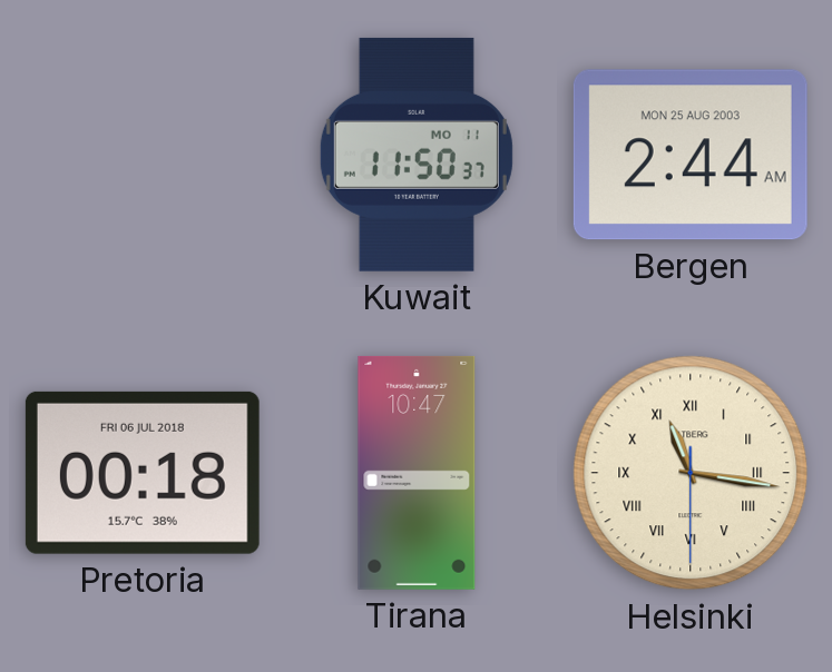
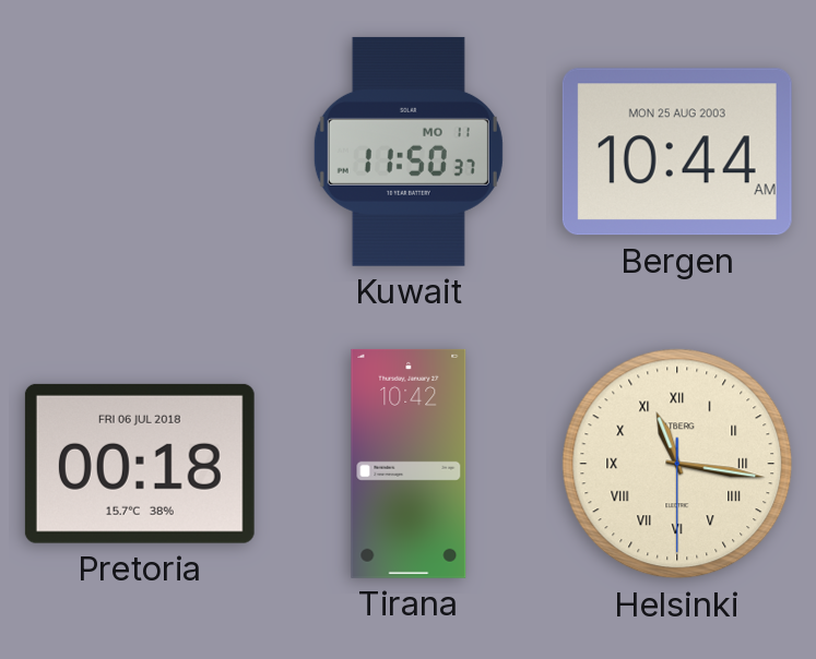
Bergen: 2:44 -> 10:44
Tirana: 10:47 -> 10:42
